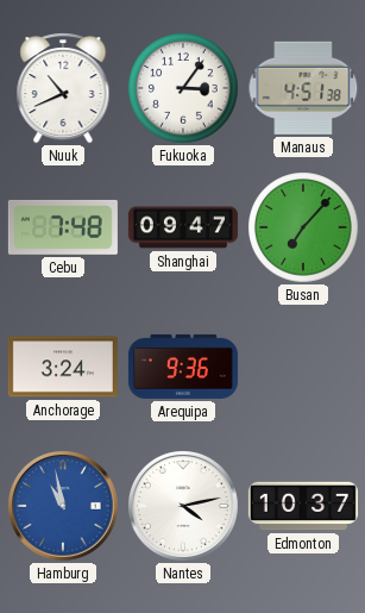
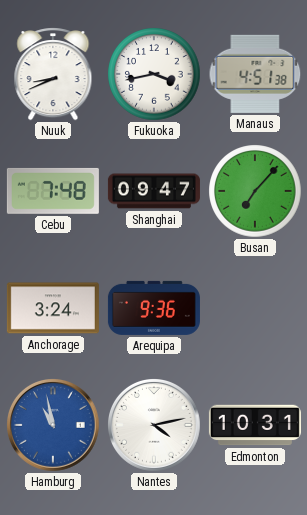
Nuuk: 10:41 -> 8:41
Fukuoka: 3:06 -> 3:43
Edmonton: 10:37 -> 10:31
